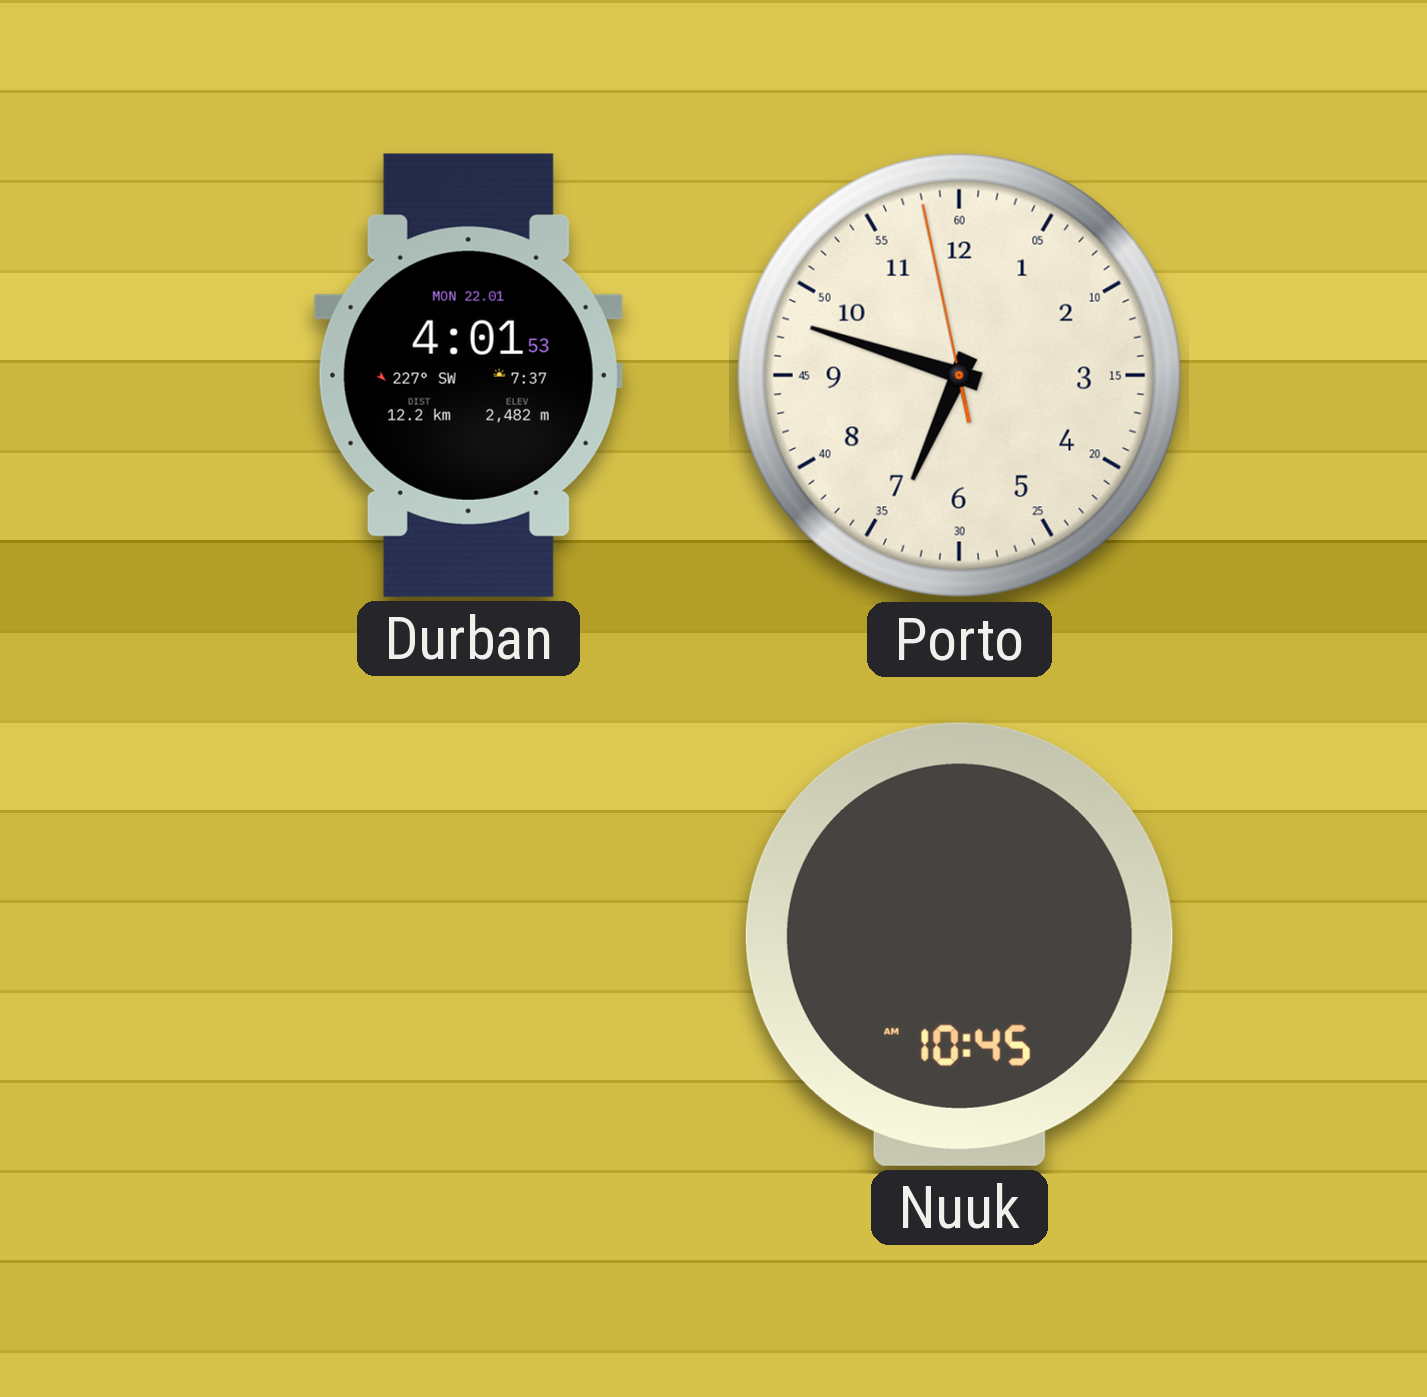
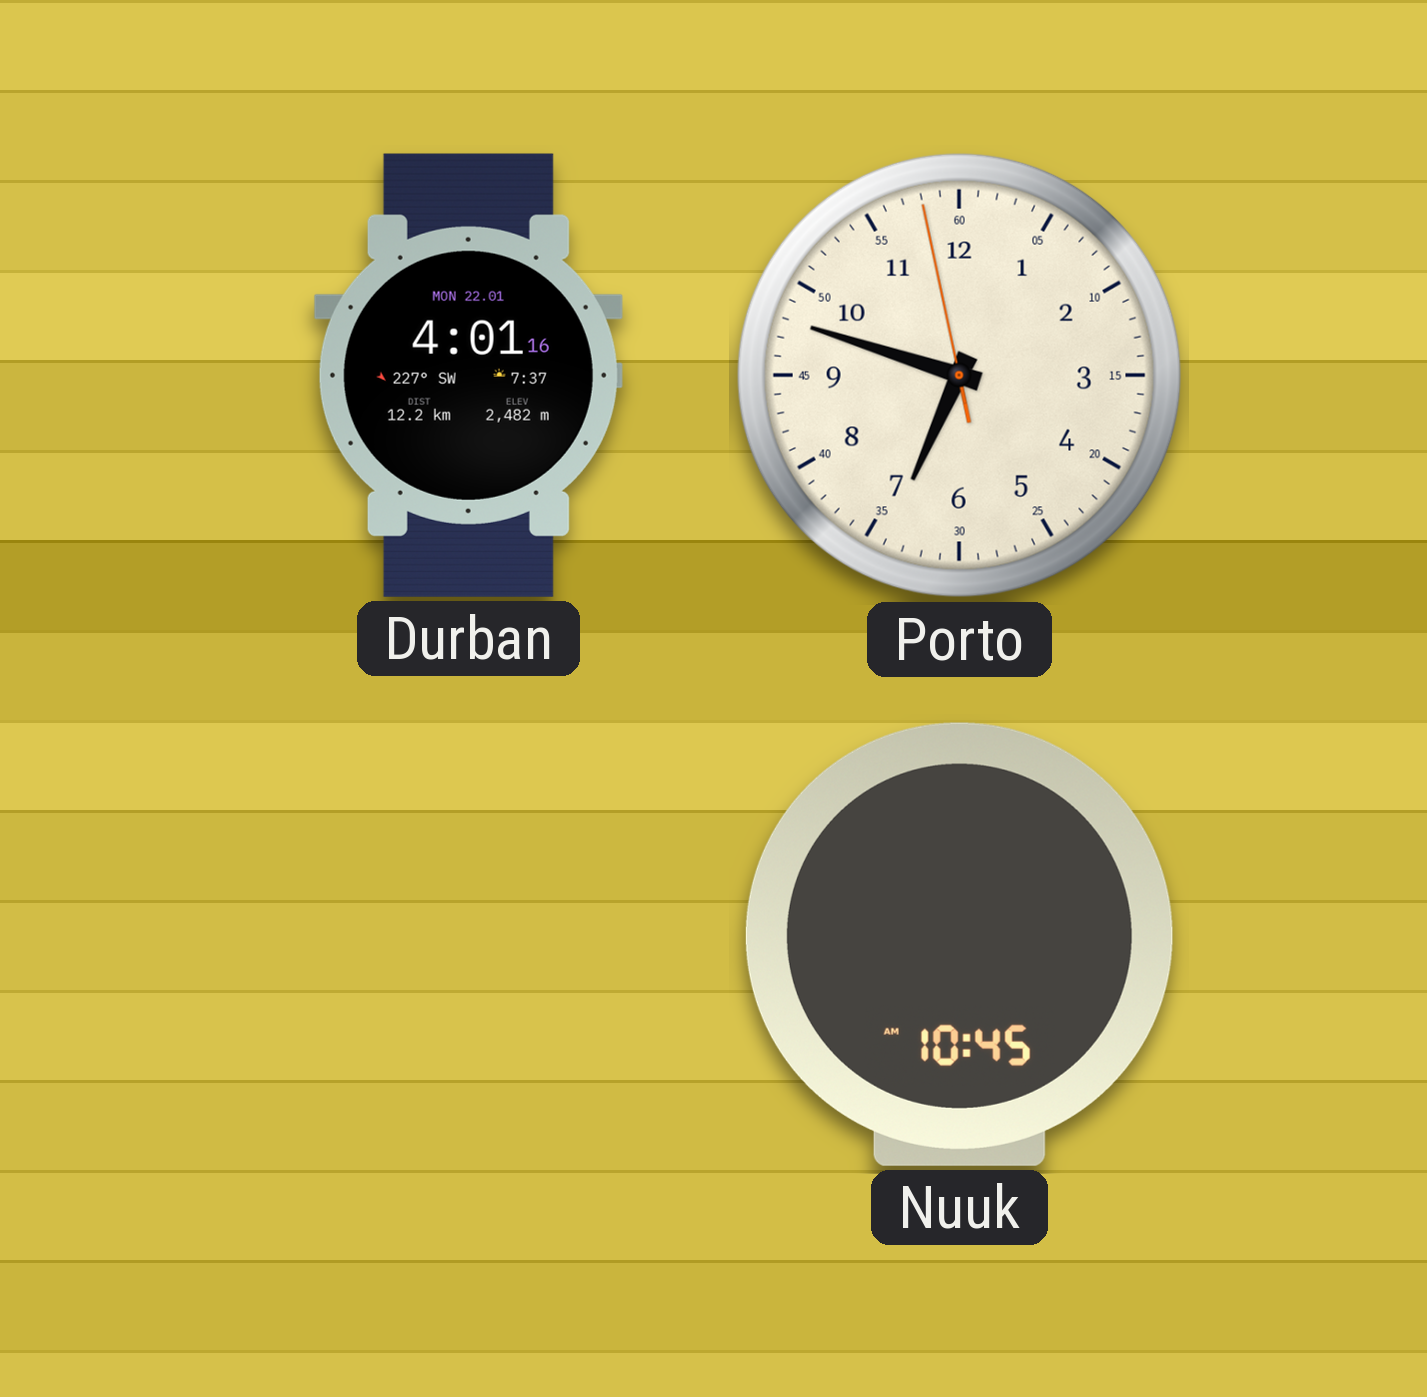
Durban: 4:01:53 -> 4:01:16
